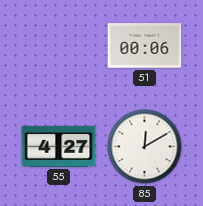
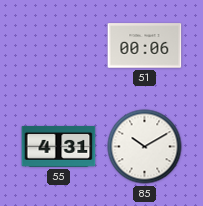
55: 4:27 -> 4:31
85: 12:10 -> 10:10
